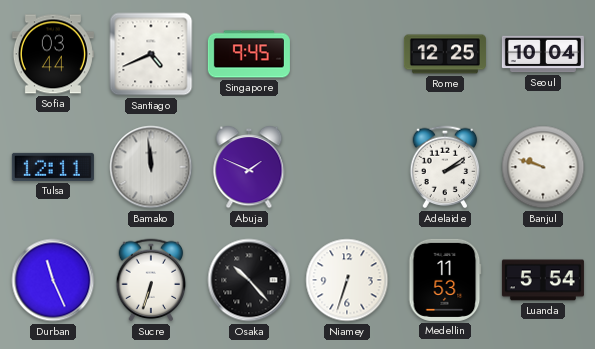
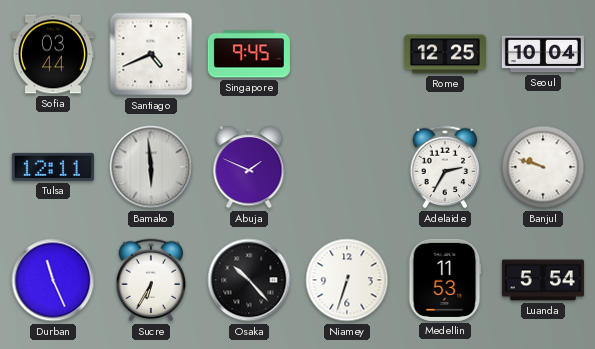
Bamako: 11:59 -> 5:59
Adelaide: 2:09 -> 2:35
Sucre: 6:33 -> 6:35
